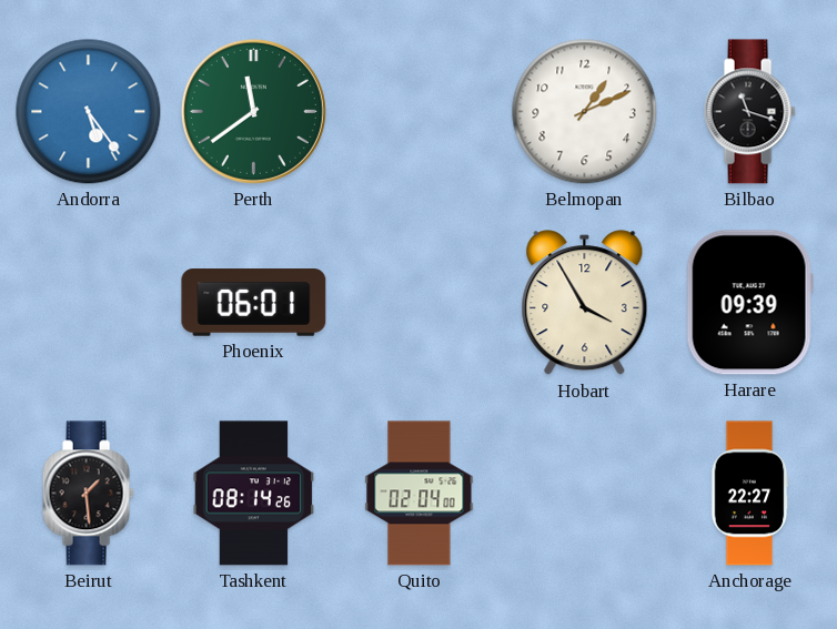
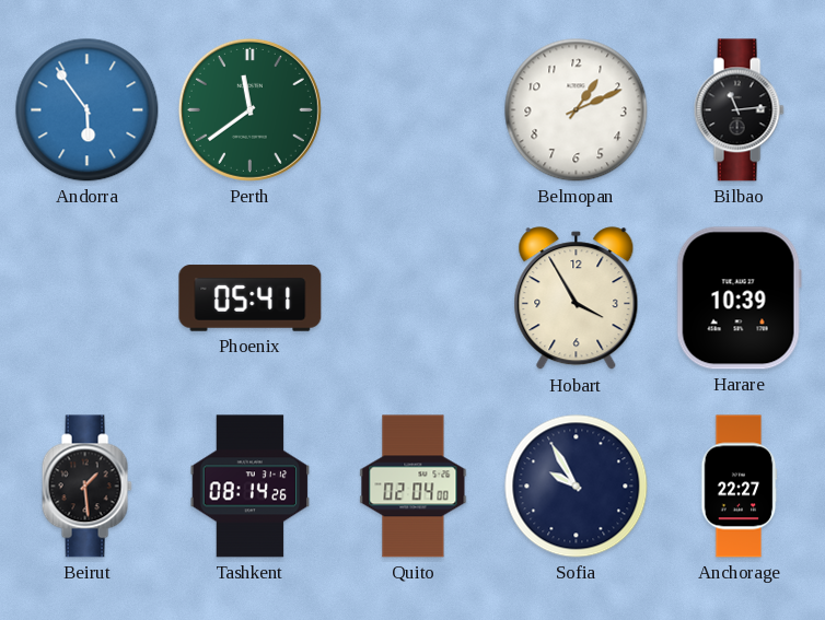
Andorra: 5:24 -> 5:54
Bilbao: 11:18 -> 11:14
Phoenix: 06:01 -> 05:41
Harare: 09:39 -> 10:39
Sofia: none -> 9:55
